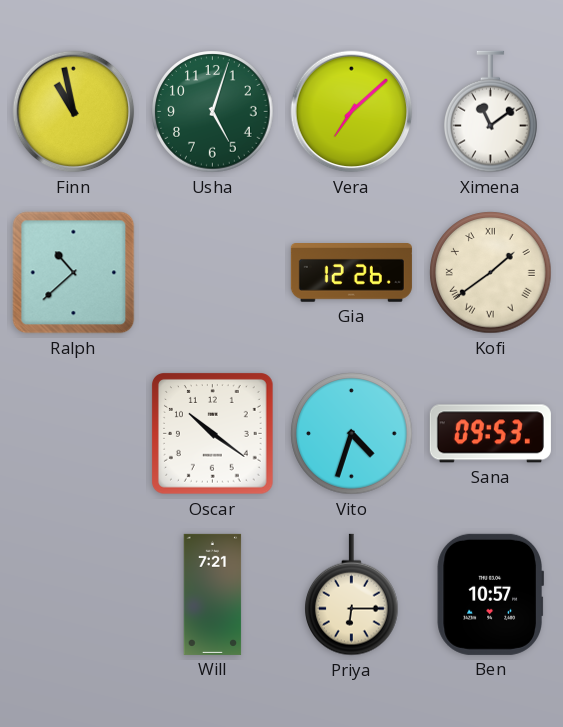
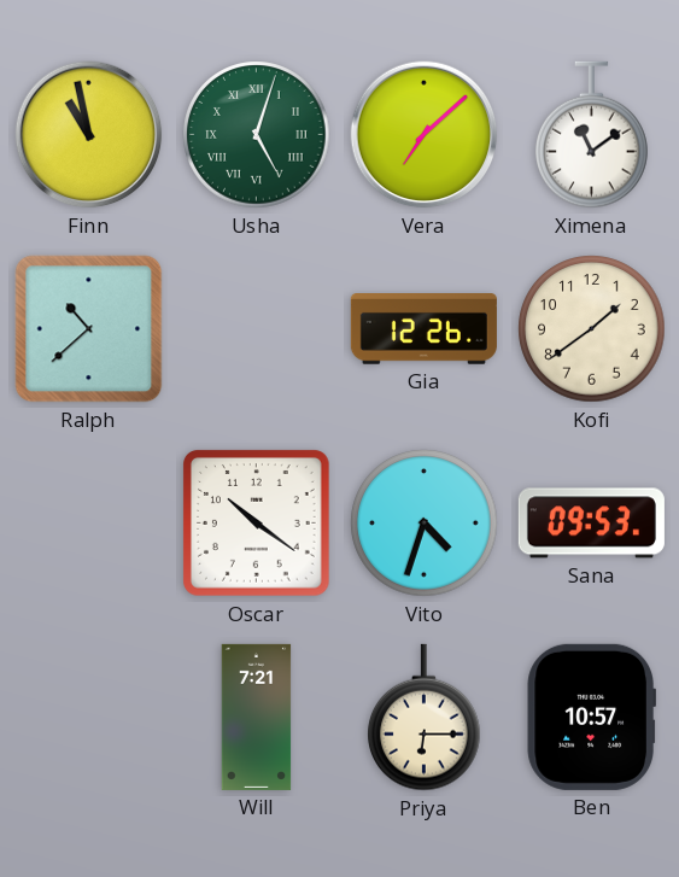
Usha numerals: Arabic -> Roman
Kofi numerals: Roman -> Arabic
